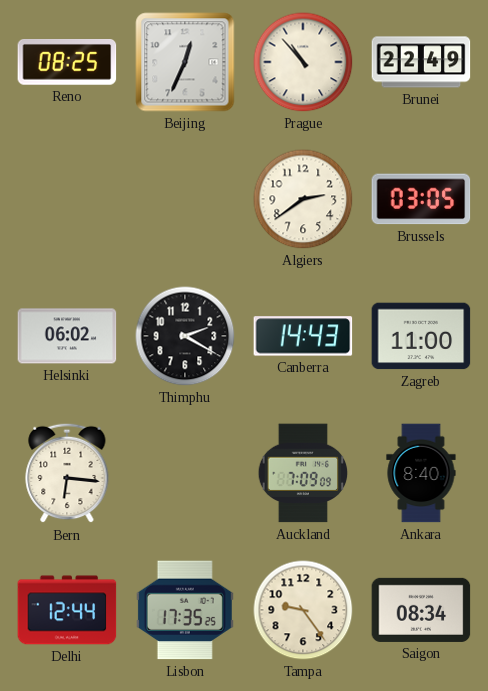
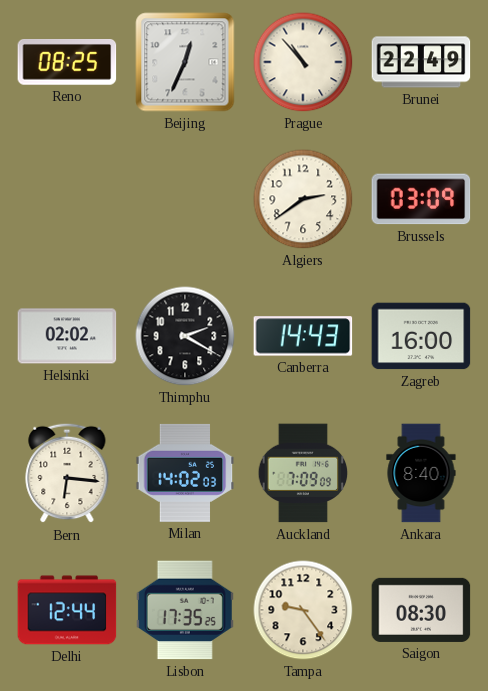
Brussels: 03:05 -> 03:09
Helsinki: 06:02 -> 02:02
Zagreb: 11:00 -> 16:00
Milan: none -> 14:02
Saigon: 08:34 -> 08:30
